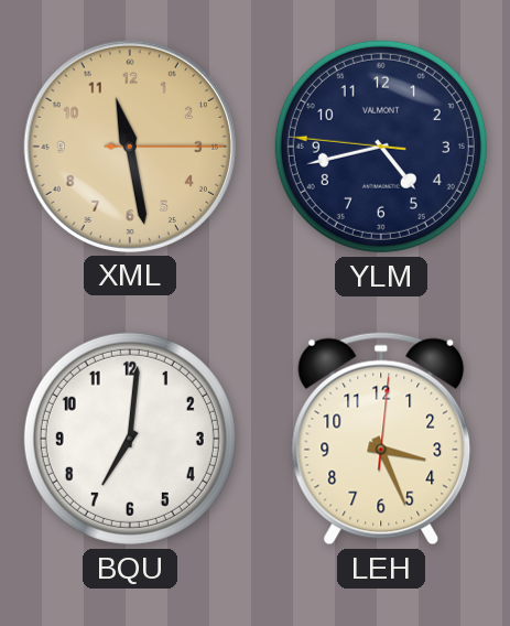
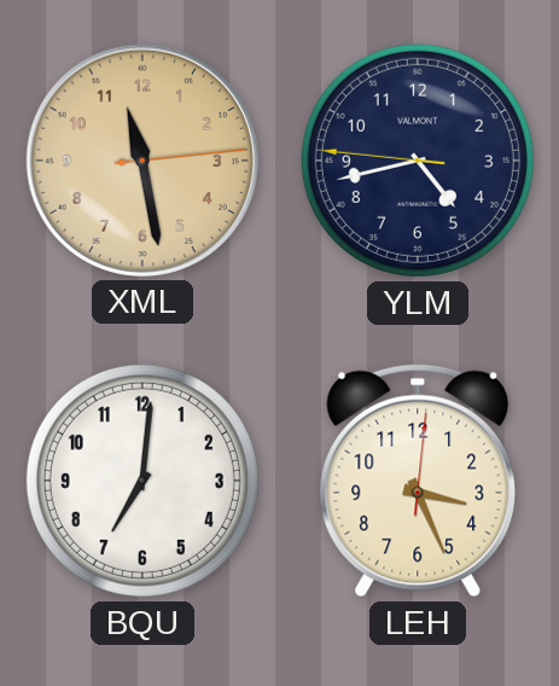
XML: 11:28:15 -> 11:28:14
